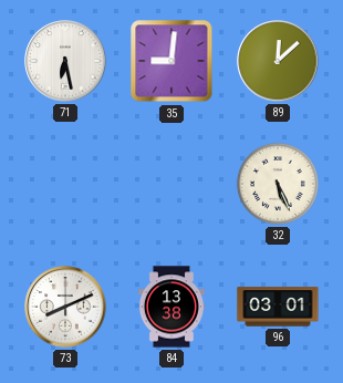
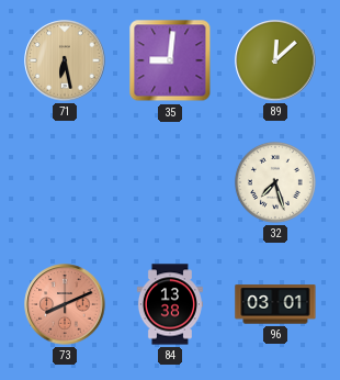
71 dial: white -> champagne
32: 5:26 -> 7:27
73 dial: white -> salmon
